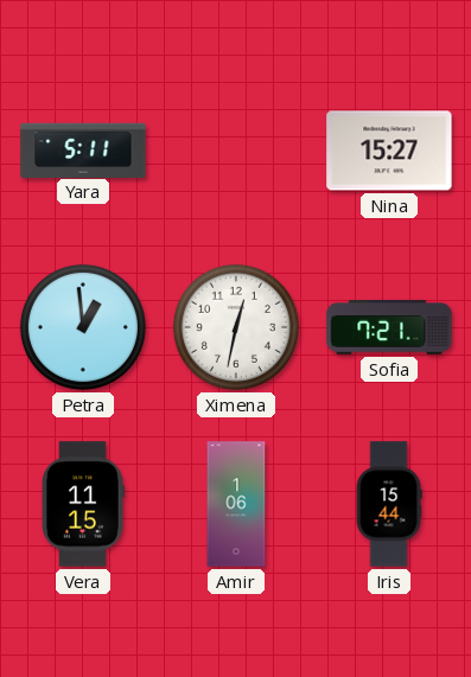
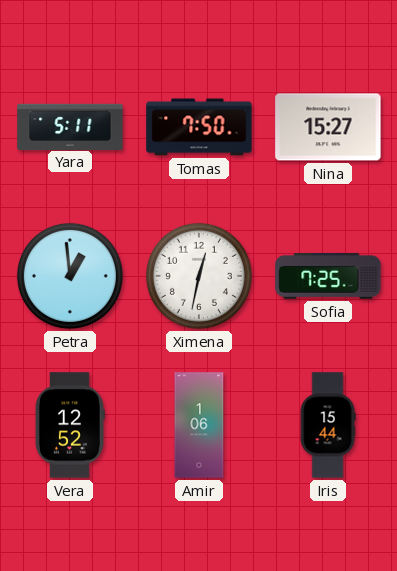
Tomas: none -> 7:50
Sofia: 7:21 -> 7:25
Vera: 11:15 -> 12:52
